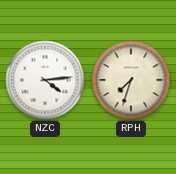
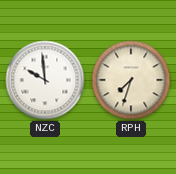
NZC: 4:14 -> 9:59
